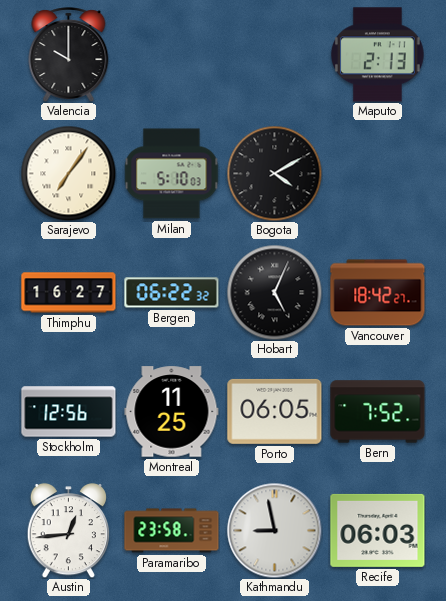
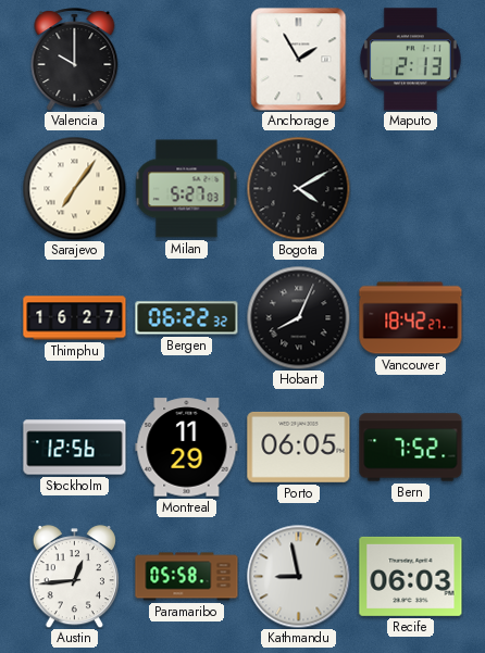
Anchorage: none -> 1:55
Milan: 5:10 -> 5:27
Hobart: 5:04 -> 8:04
Montreal: 11:25 -> 11:29
Paramaribo: 23:58 -> 05:58
